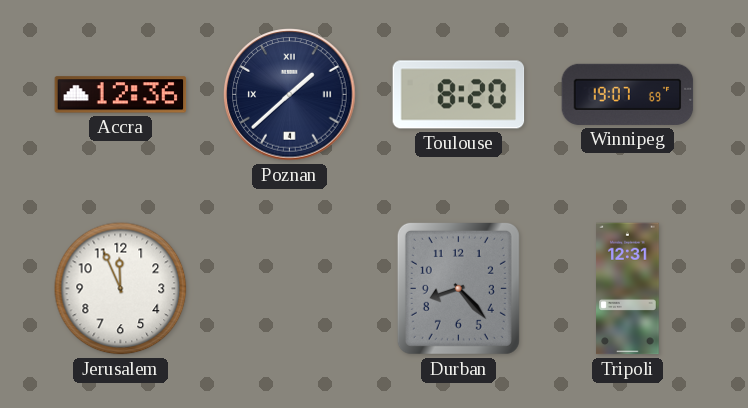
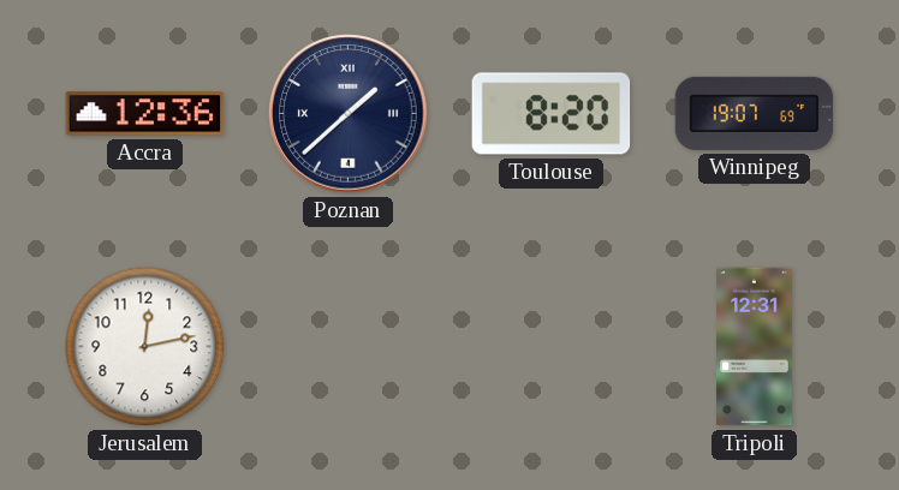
Jerusalem: 11:56 -> 12:13
Durban: 8:23 -> none
